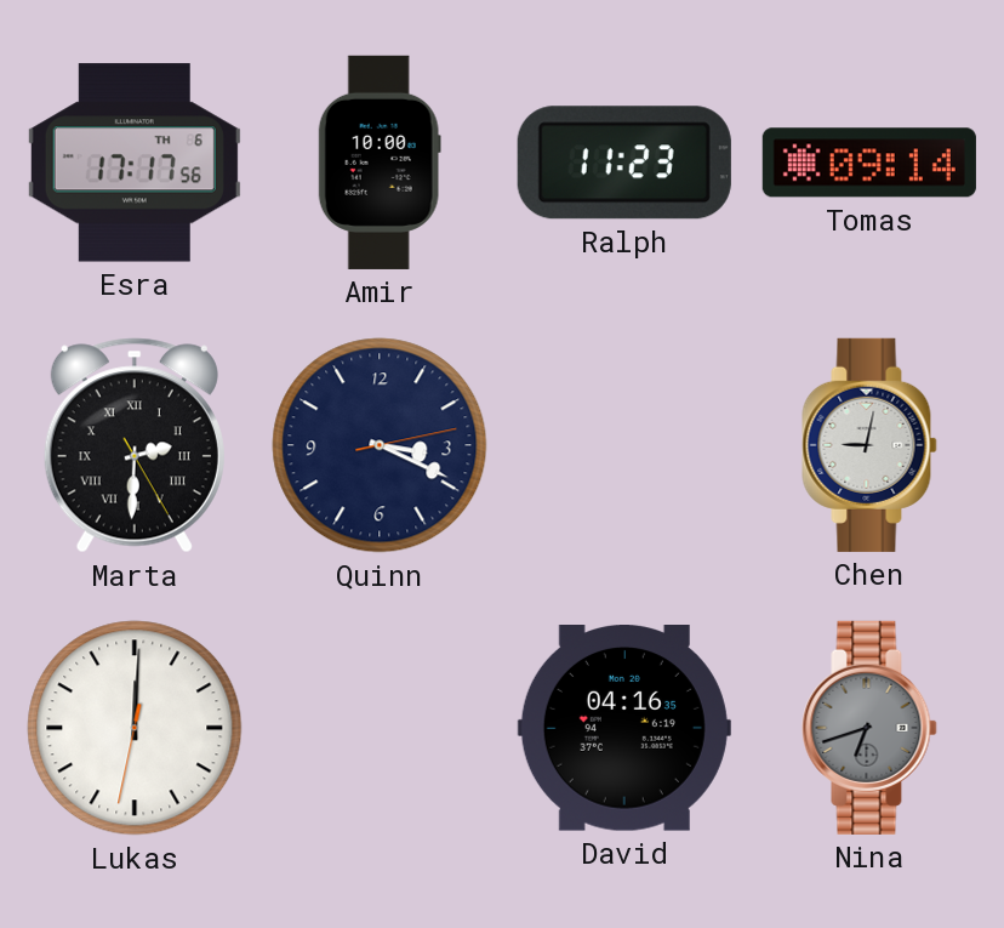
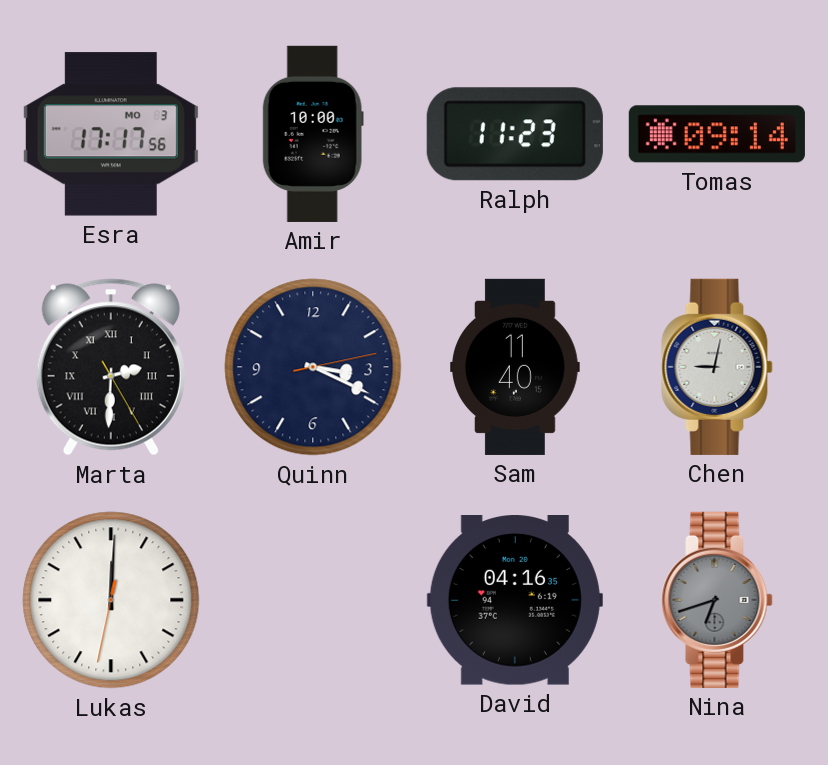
Esra date: TH 6 -> MO 3
Sam: none -> 11:40
